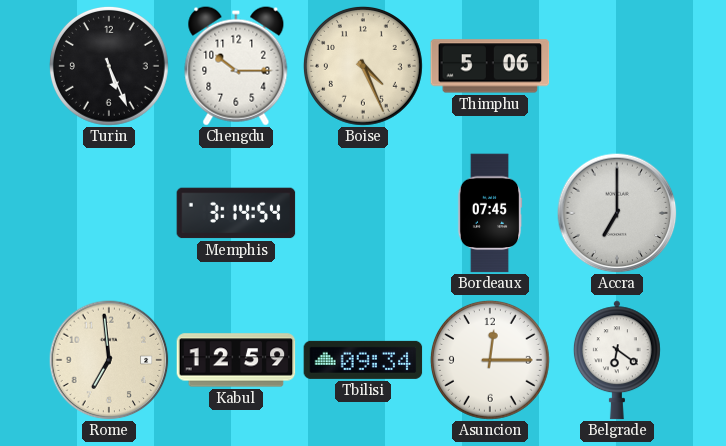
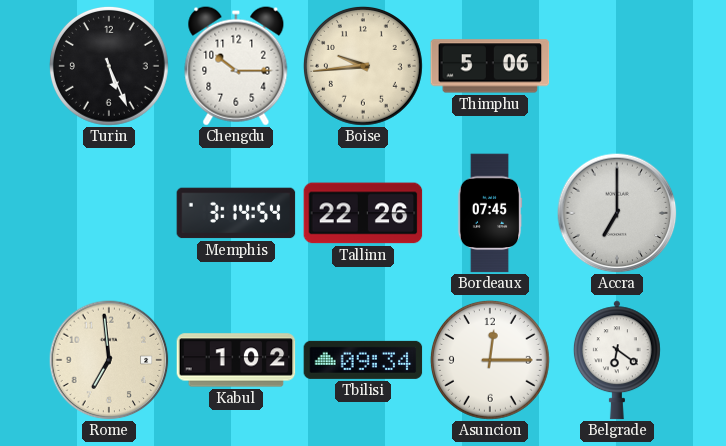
Boise: 4:26 -> 9:44
Tallinn: none -> 22:26
Kabul: 12:59 -> 1:02
